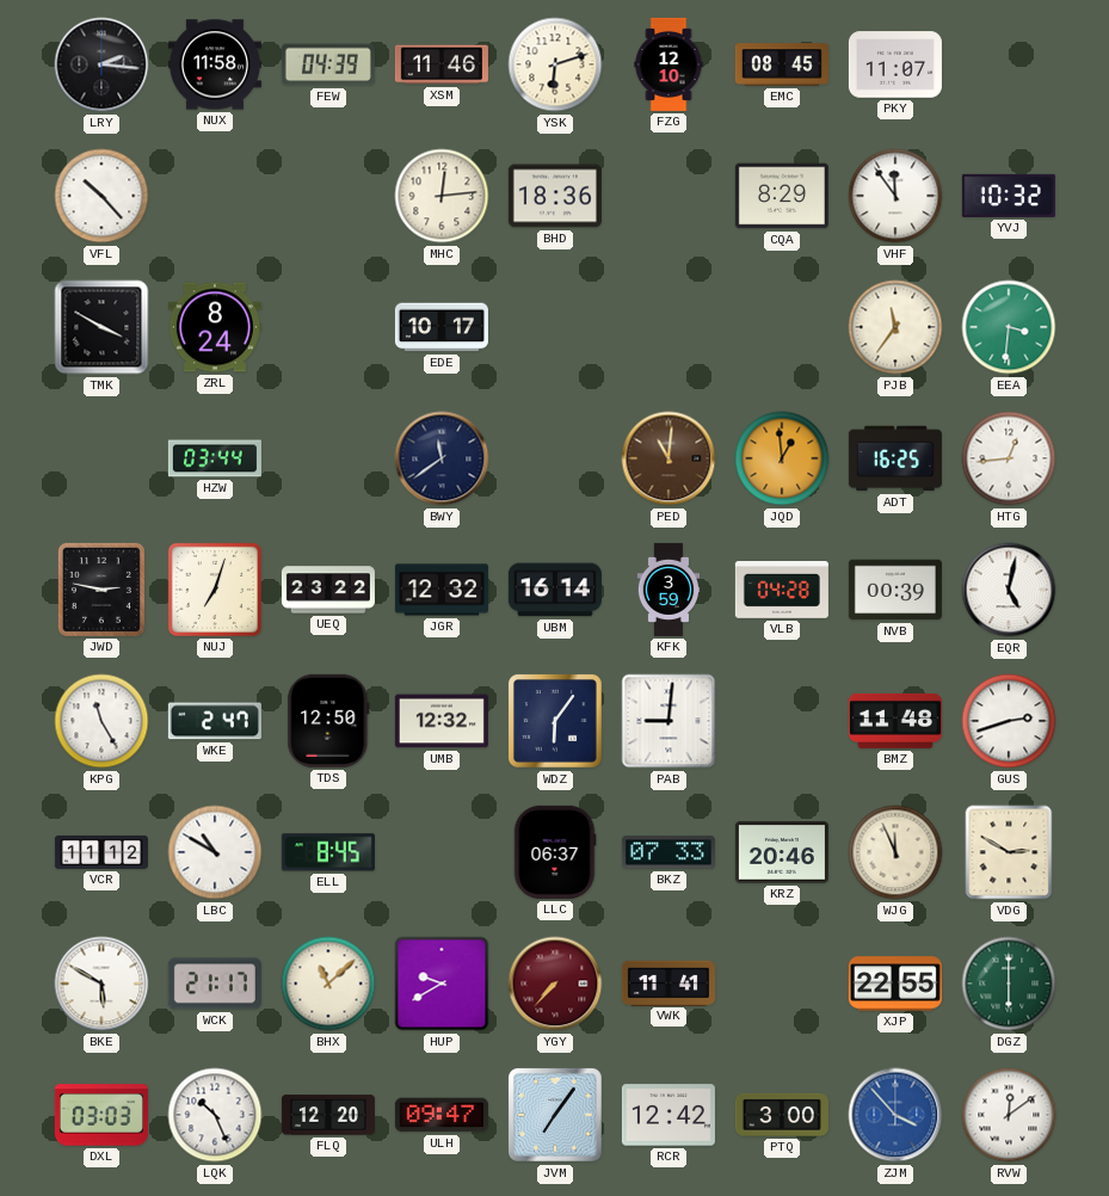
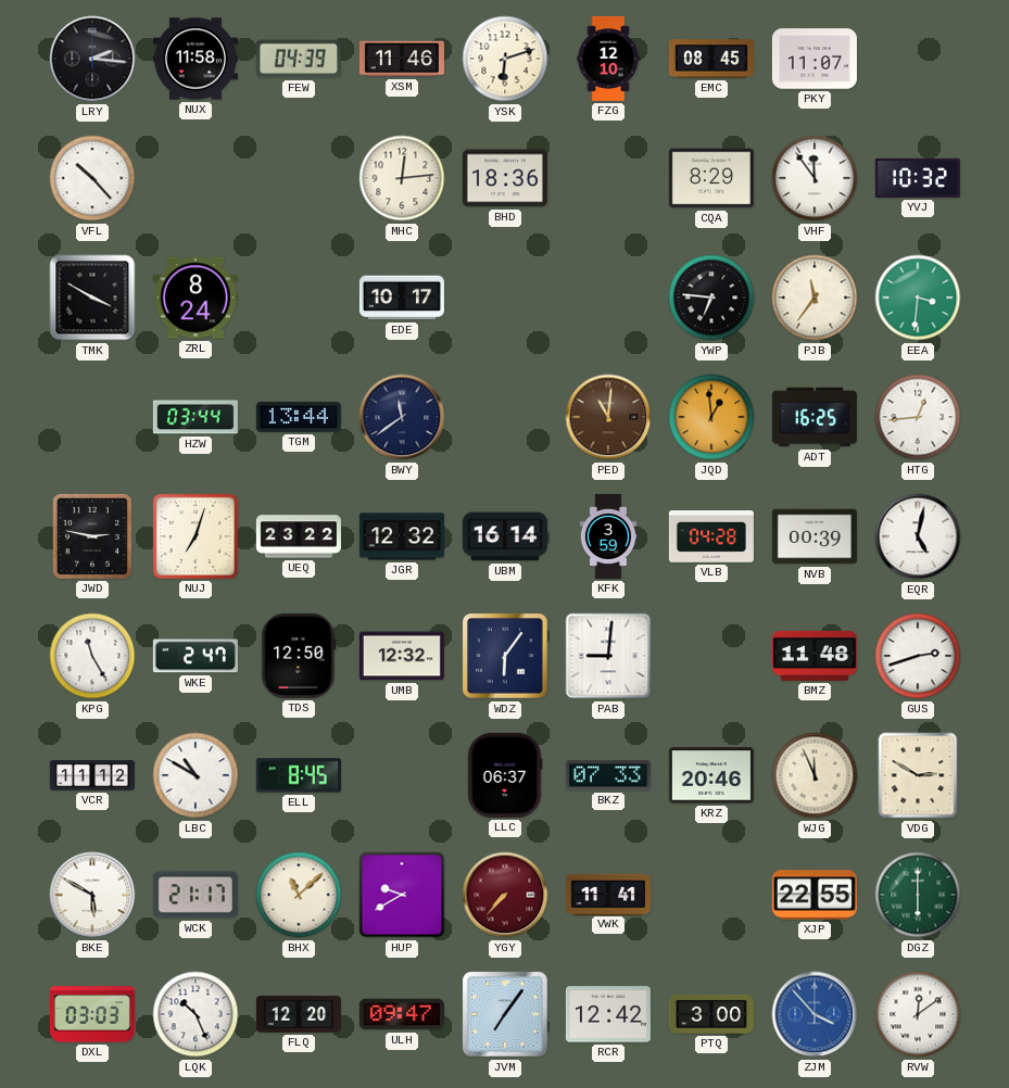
YWP: none -> 6:46
TGM: none -> 13:44
